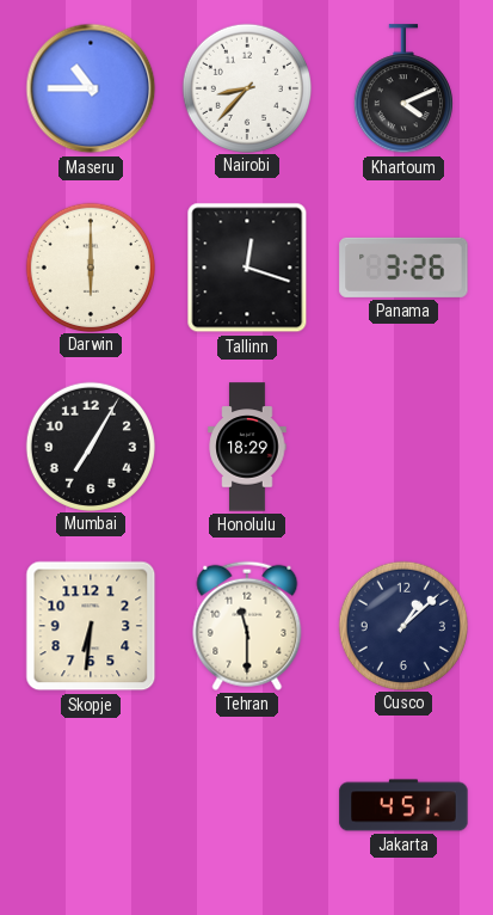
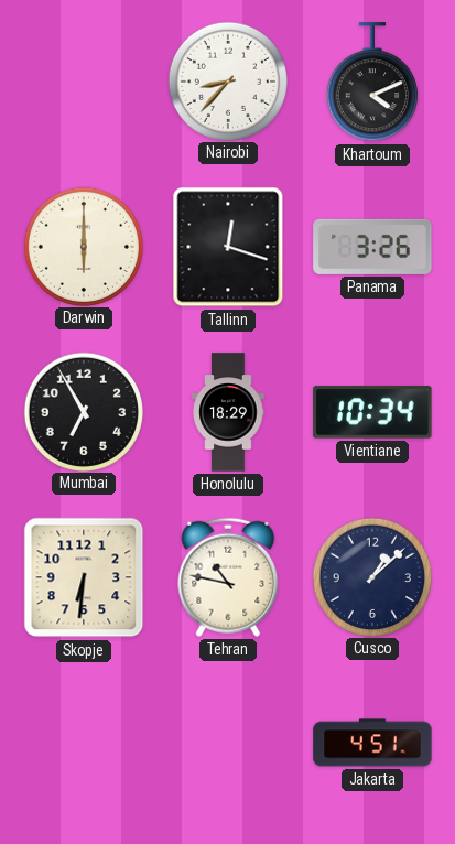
Maseru: 10:45 -> none
Mumbai: 7:05 -> 6:55
Vientiane: none -> 10:34
Tehran: 11:30 -> 10:47
